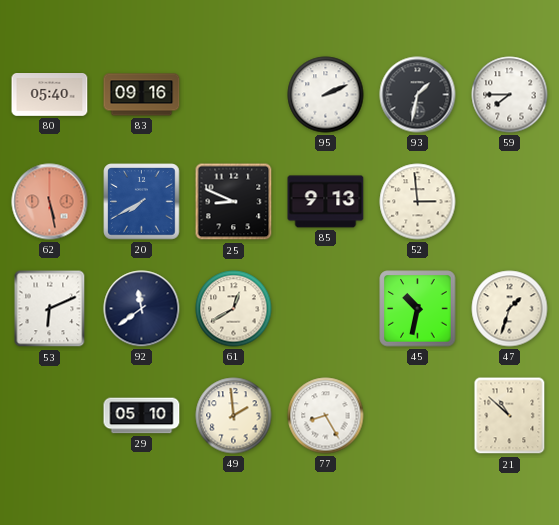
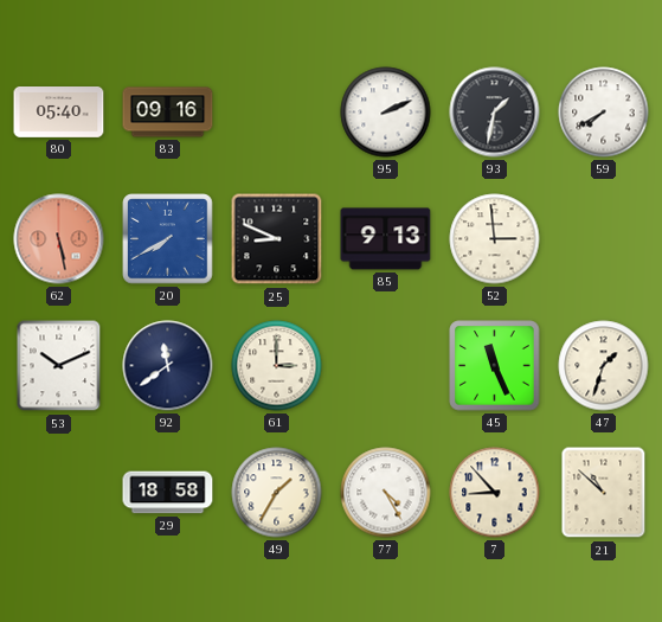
59: 7:45 -> 7:40
53: 6:11 -> 10:11
61: 12:40 -> 3:00
45: 10:32 -> 11:26
29: 05:10 -> 18:58
49: 1:59 -> 1:35
77: 8:25 -> 4:25
7: none -> 8:53
